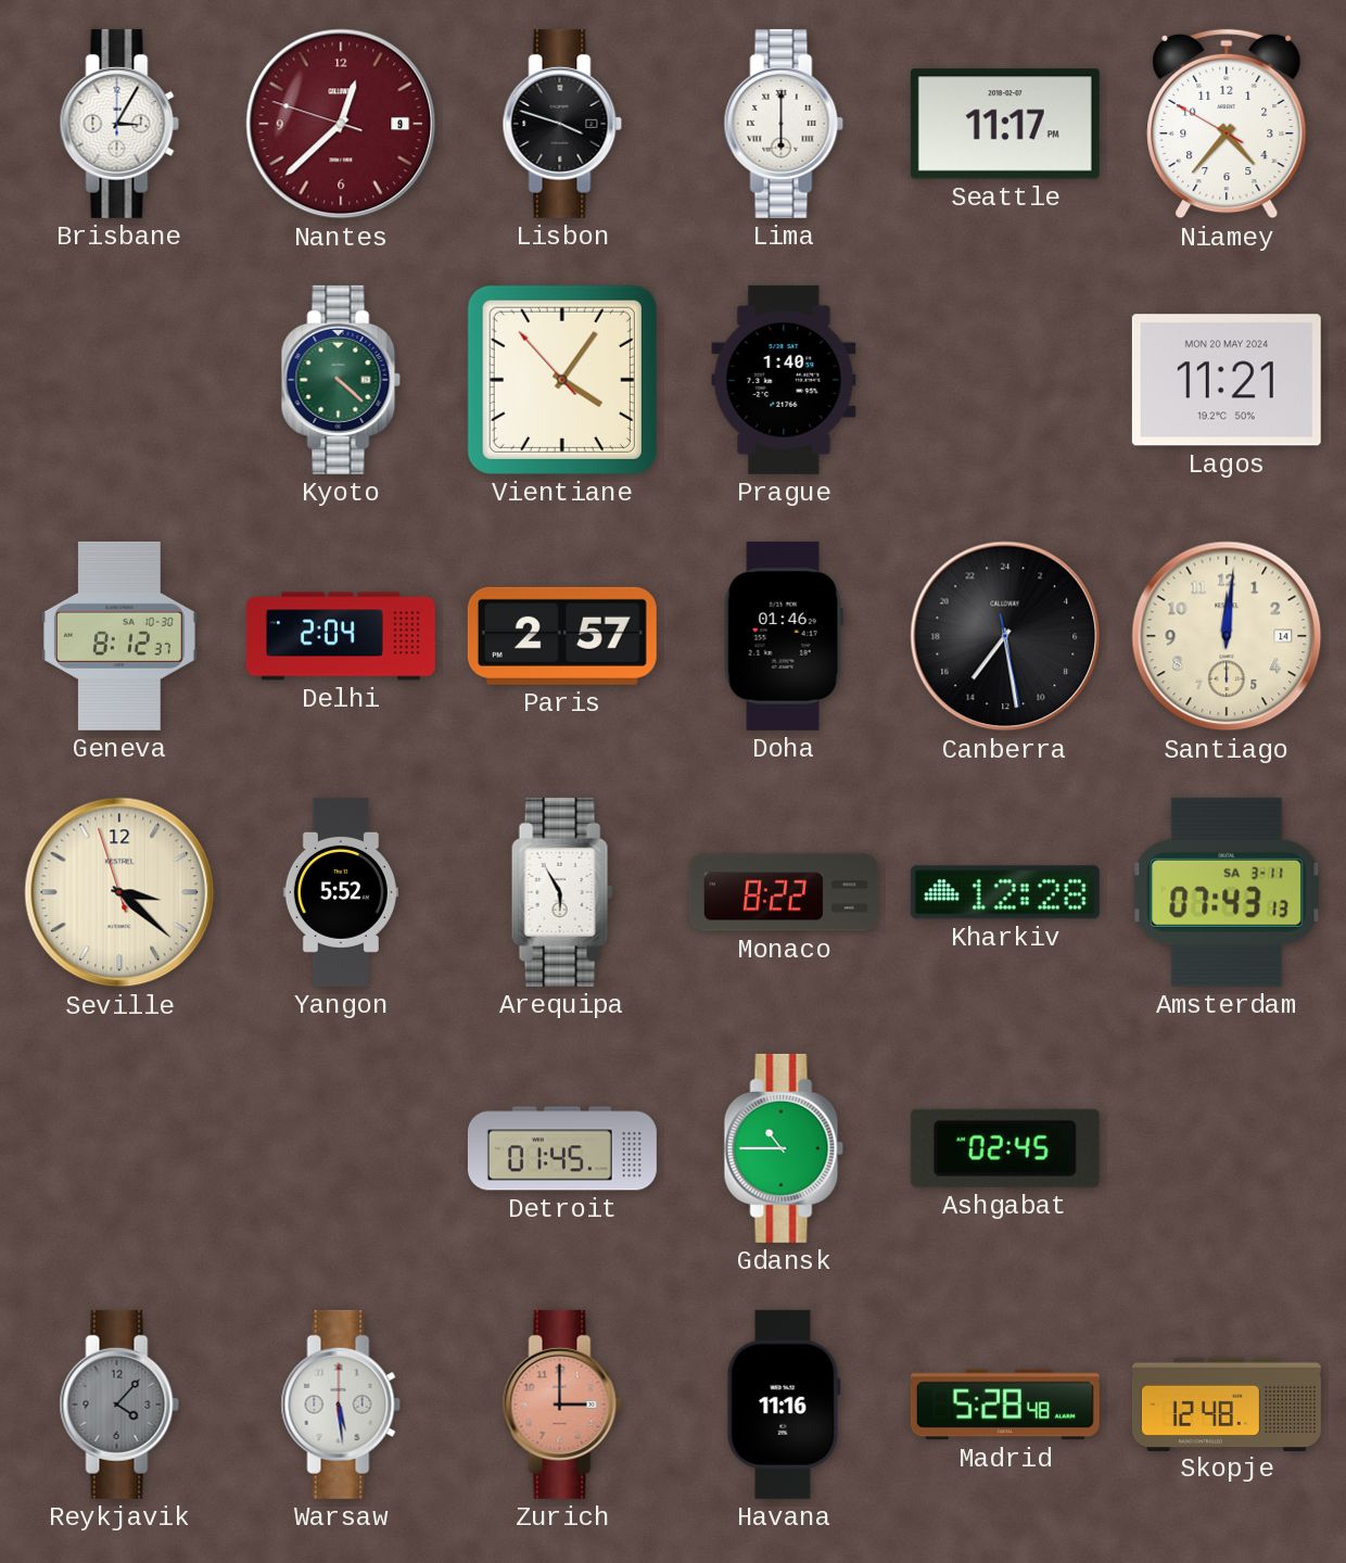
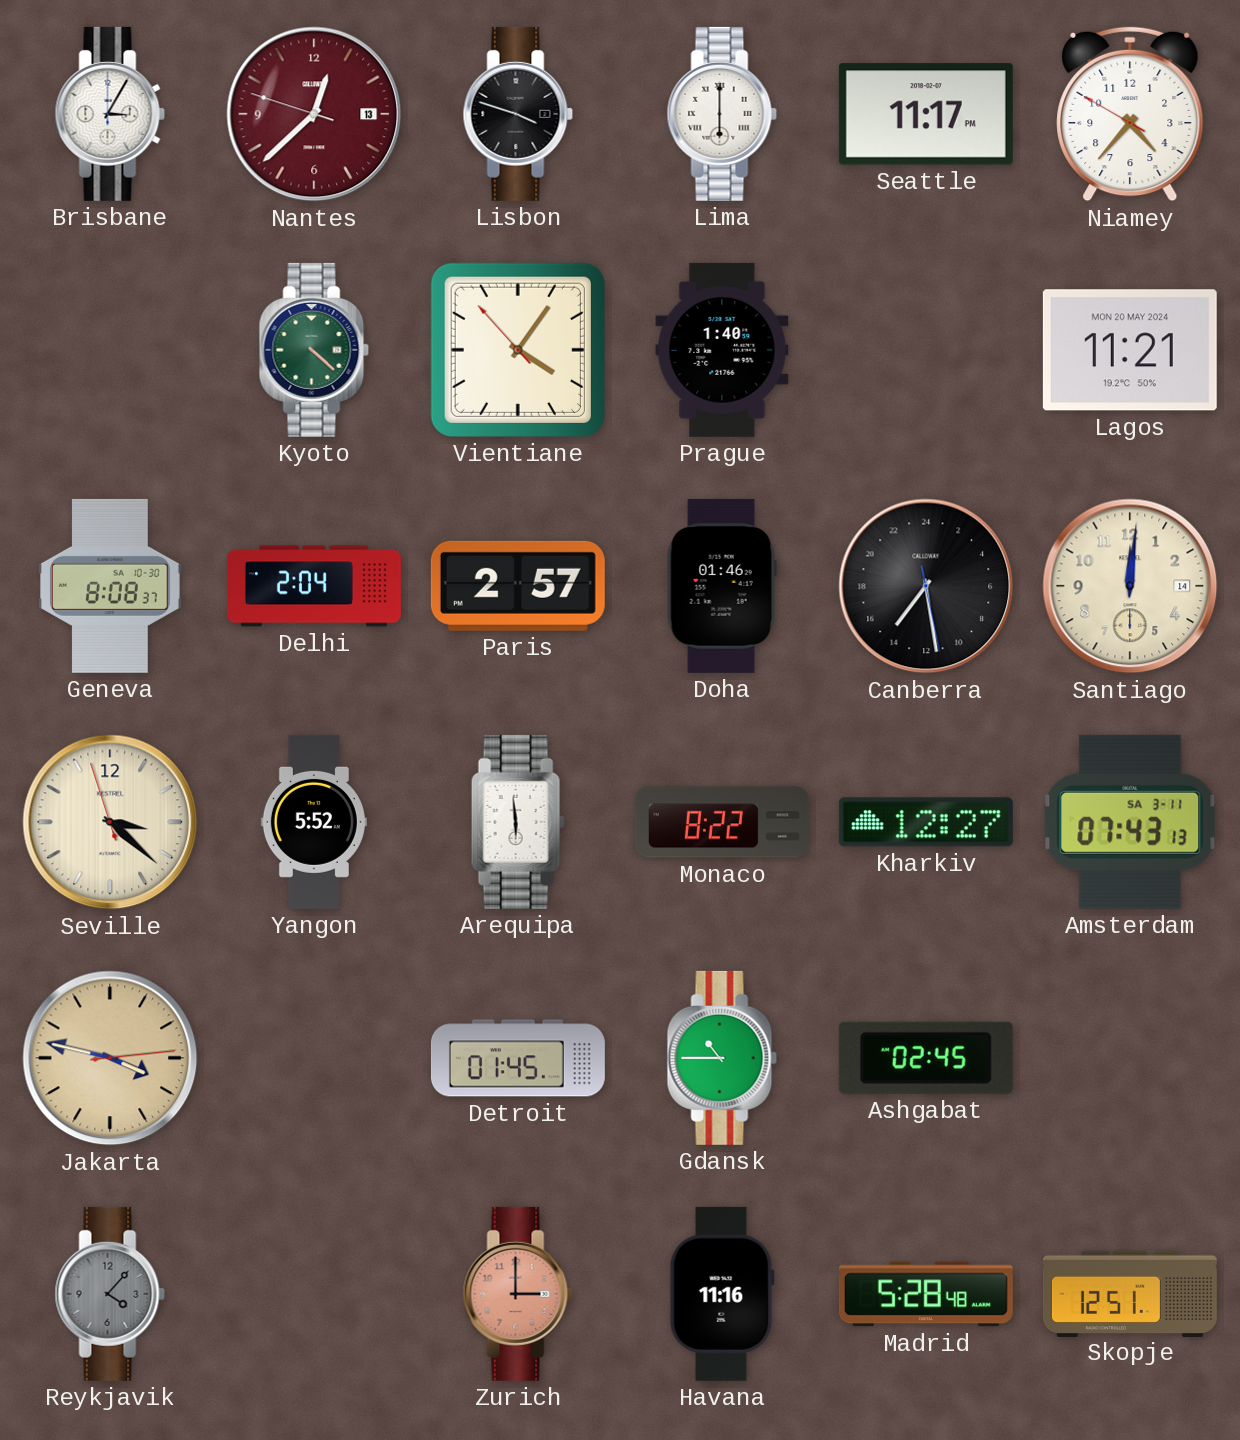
Nantes date: 9 -> 13
Geneva: 8:12 -> 8:08
Arequipa: 5:55 -> 5:59
Kharkiv: 12:28 -> 12:27
Jakarta: none -> 3:47
Warsaw: 5:29 -> none
Skopje: 12:48 -> 12:51
